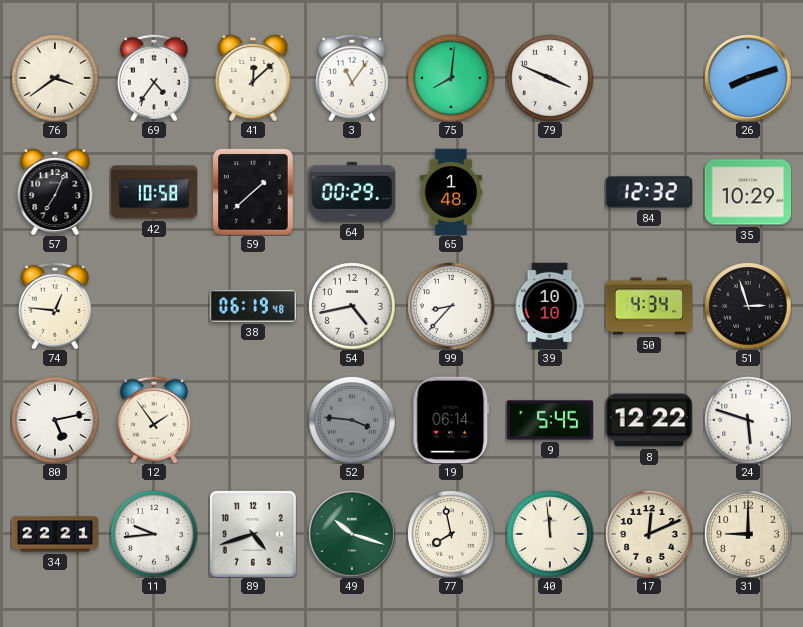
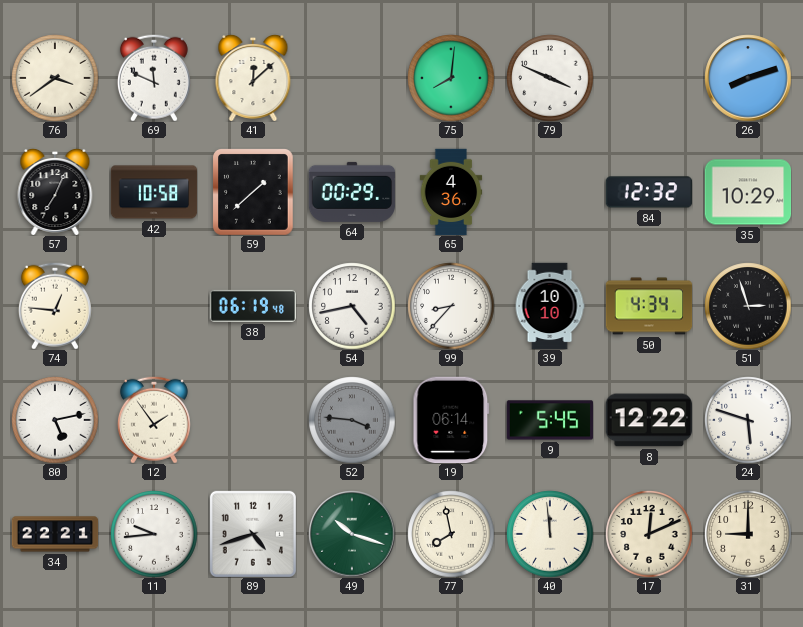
69: 4:36 -> 11:49
3: 11:06 -> none
65: 1:48 -> 4:36
